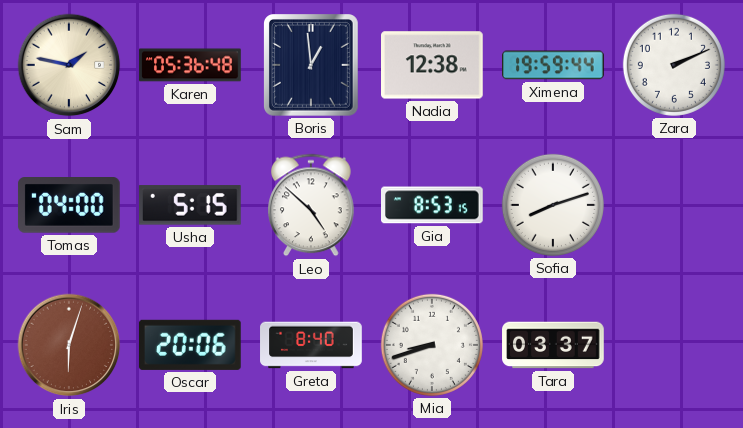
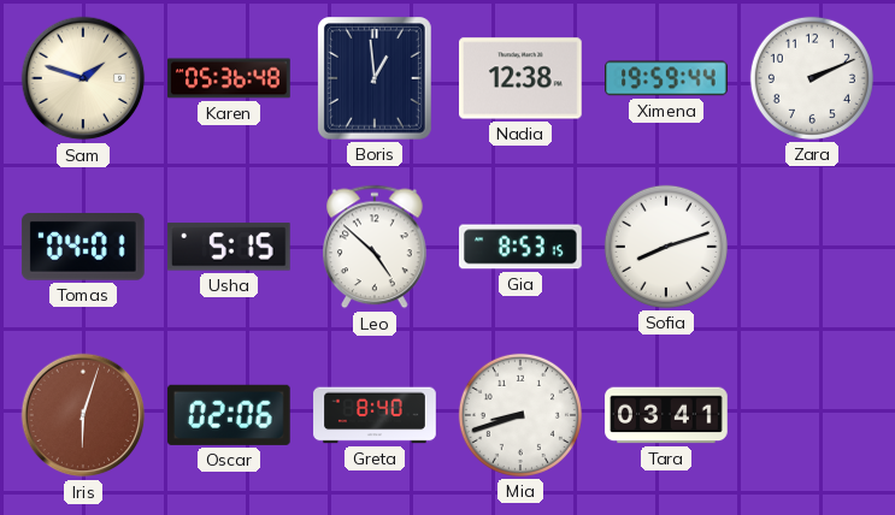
Sam: 1:47 -> 1:48
Tomas: 04:00 -> 04:01
Oscar: 20:06 -> 02:06
Tara: 03:37 -> 03:41
